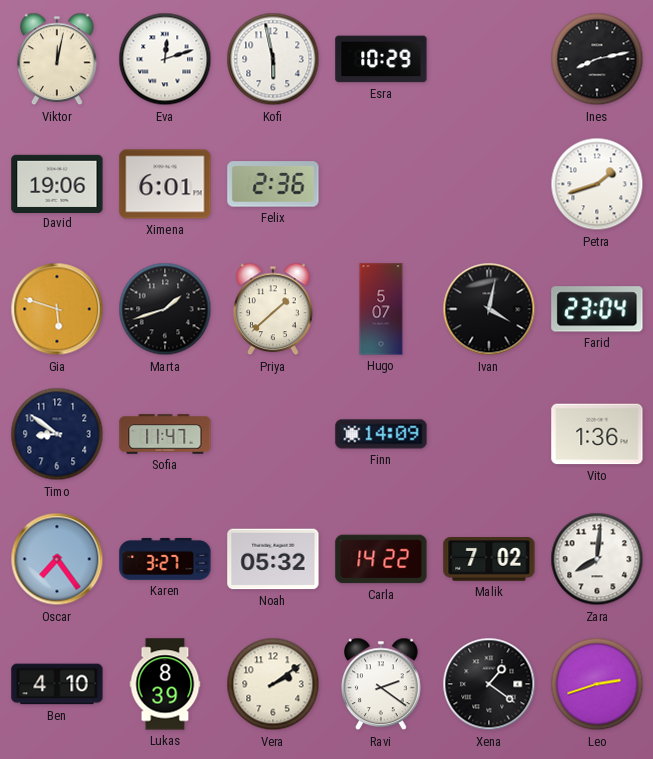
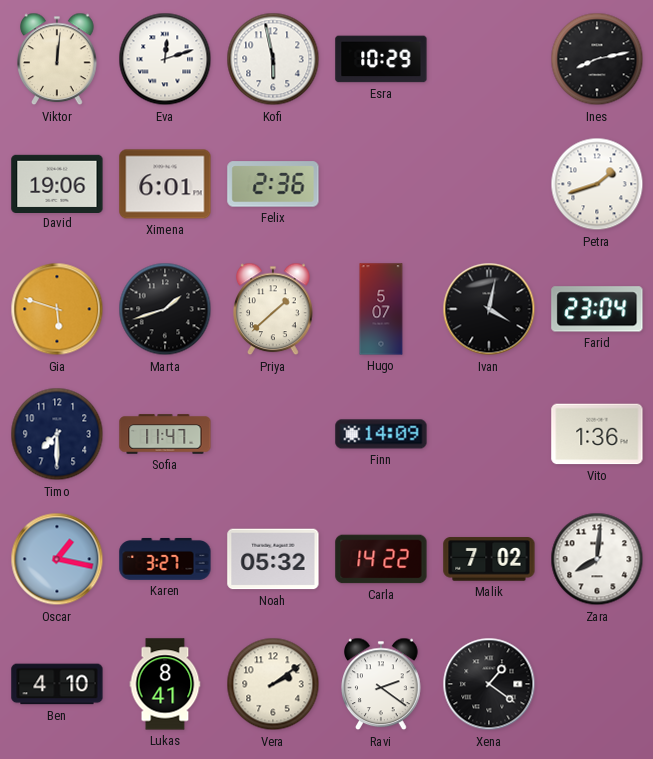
Viktor: 12:02 -> 12:01
Timo: 8:51 -> 7:30
Oscar: 7:24 -> 1:17
Lukas: 8:39 -> 8:41
Leo: 2:42 -> none
